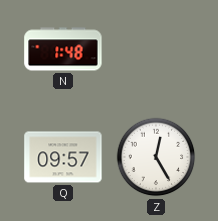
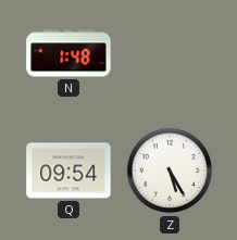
Q: 09:57 -> 09:54
Z: 12:25 -> 5:25
